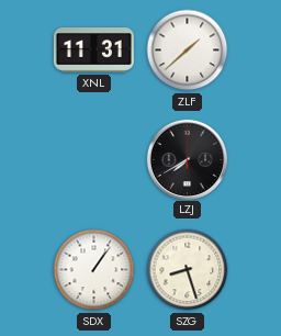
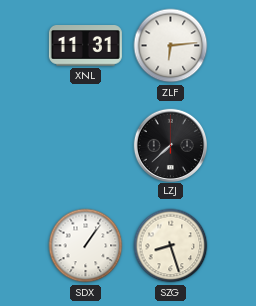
ZLF: 1:38 -> 6:14
LZJ: 7:40 -> 7:38
